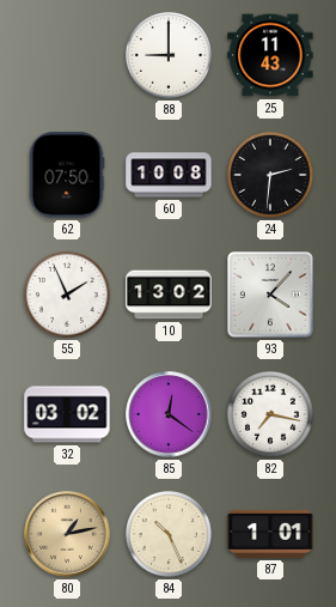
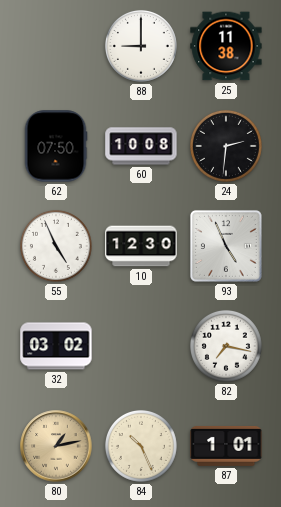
25: 11:43 -> 11:38
55: 1:56 -> 4:56
10: 13:02 -> 12:30
93: 4:07 -> 4:56
85: 12:21 -> none
